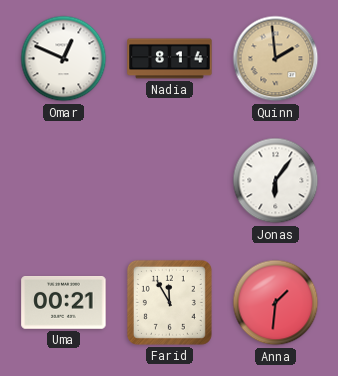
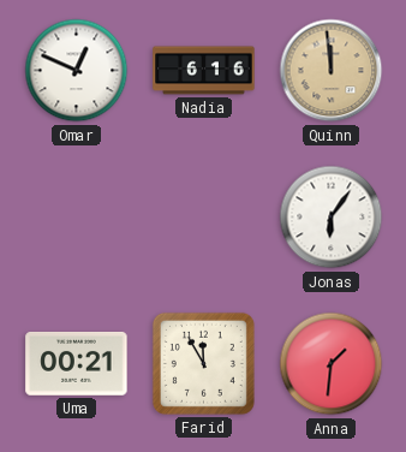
Nadia: 8:14 -> 6:16
Quinn: 1:59 -> 11:59
